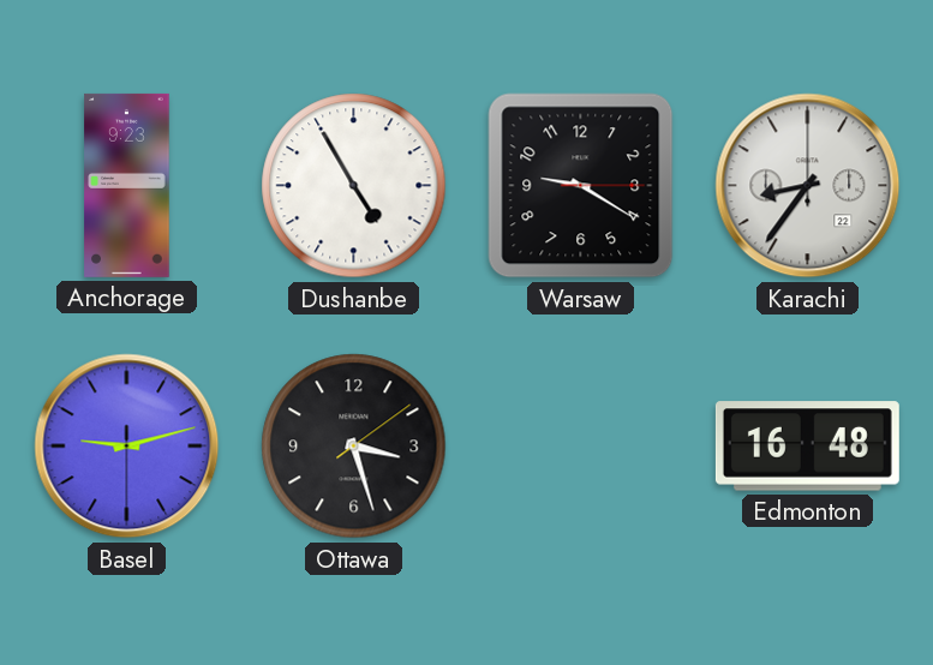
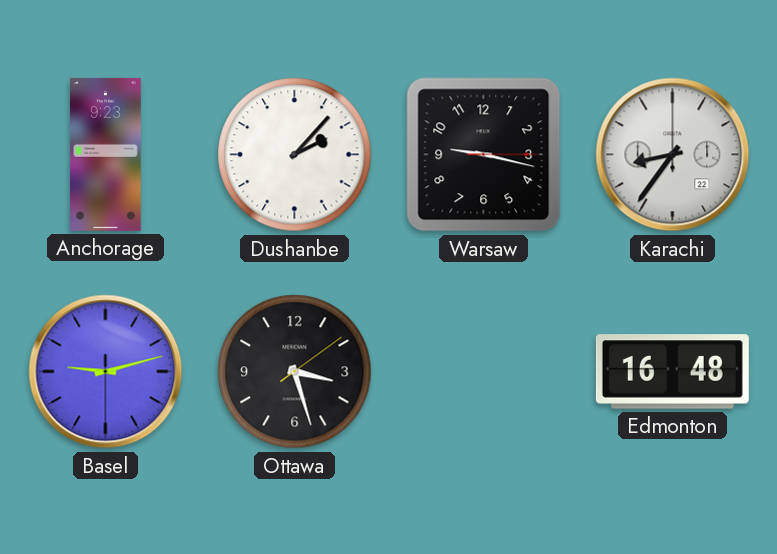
Dushanbe: 4:55 -> 2:07
Warsaw: 9:20 -> 9:17
